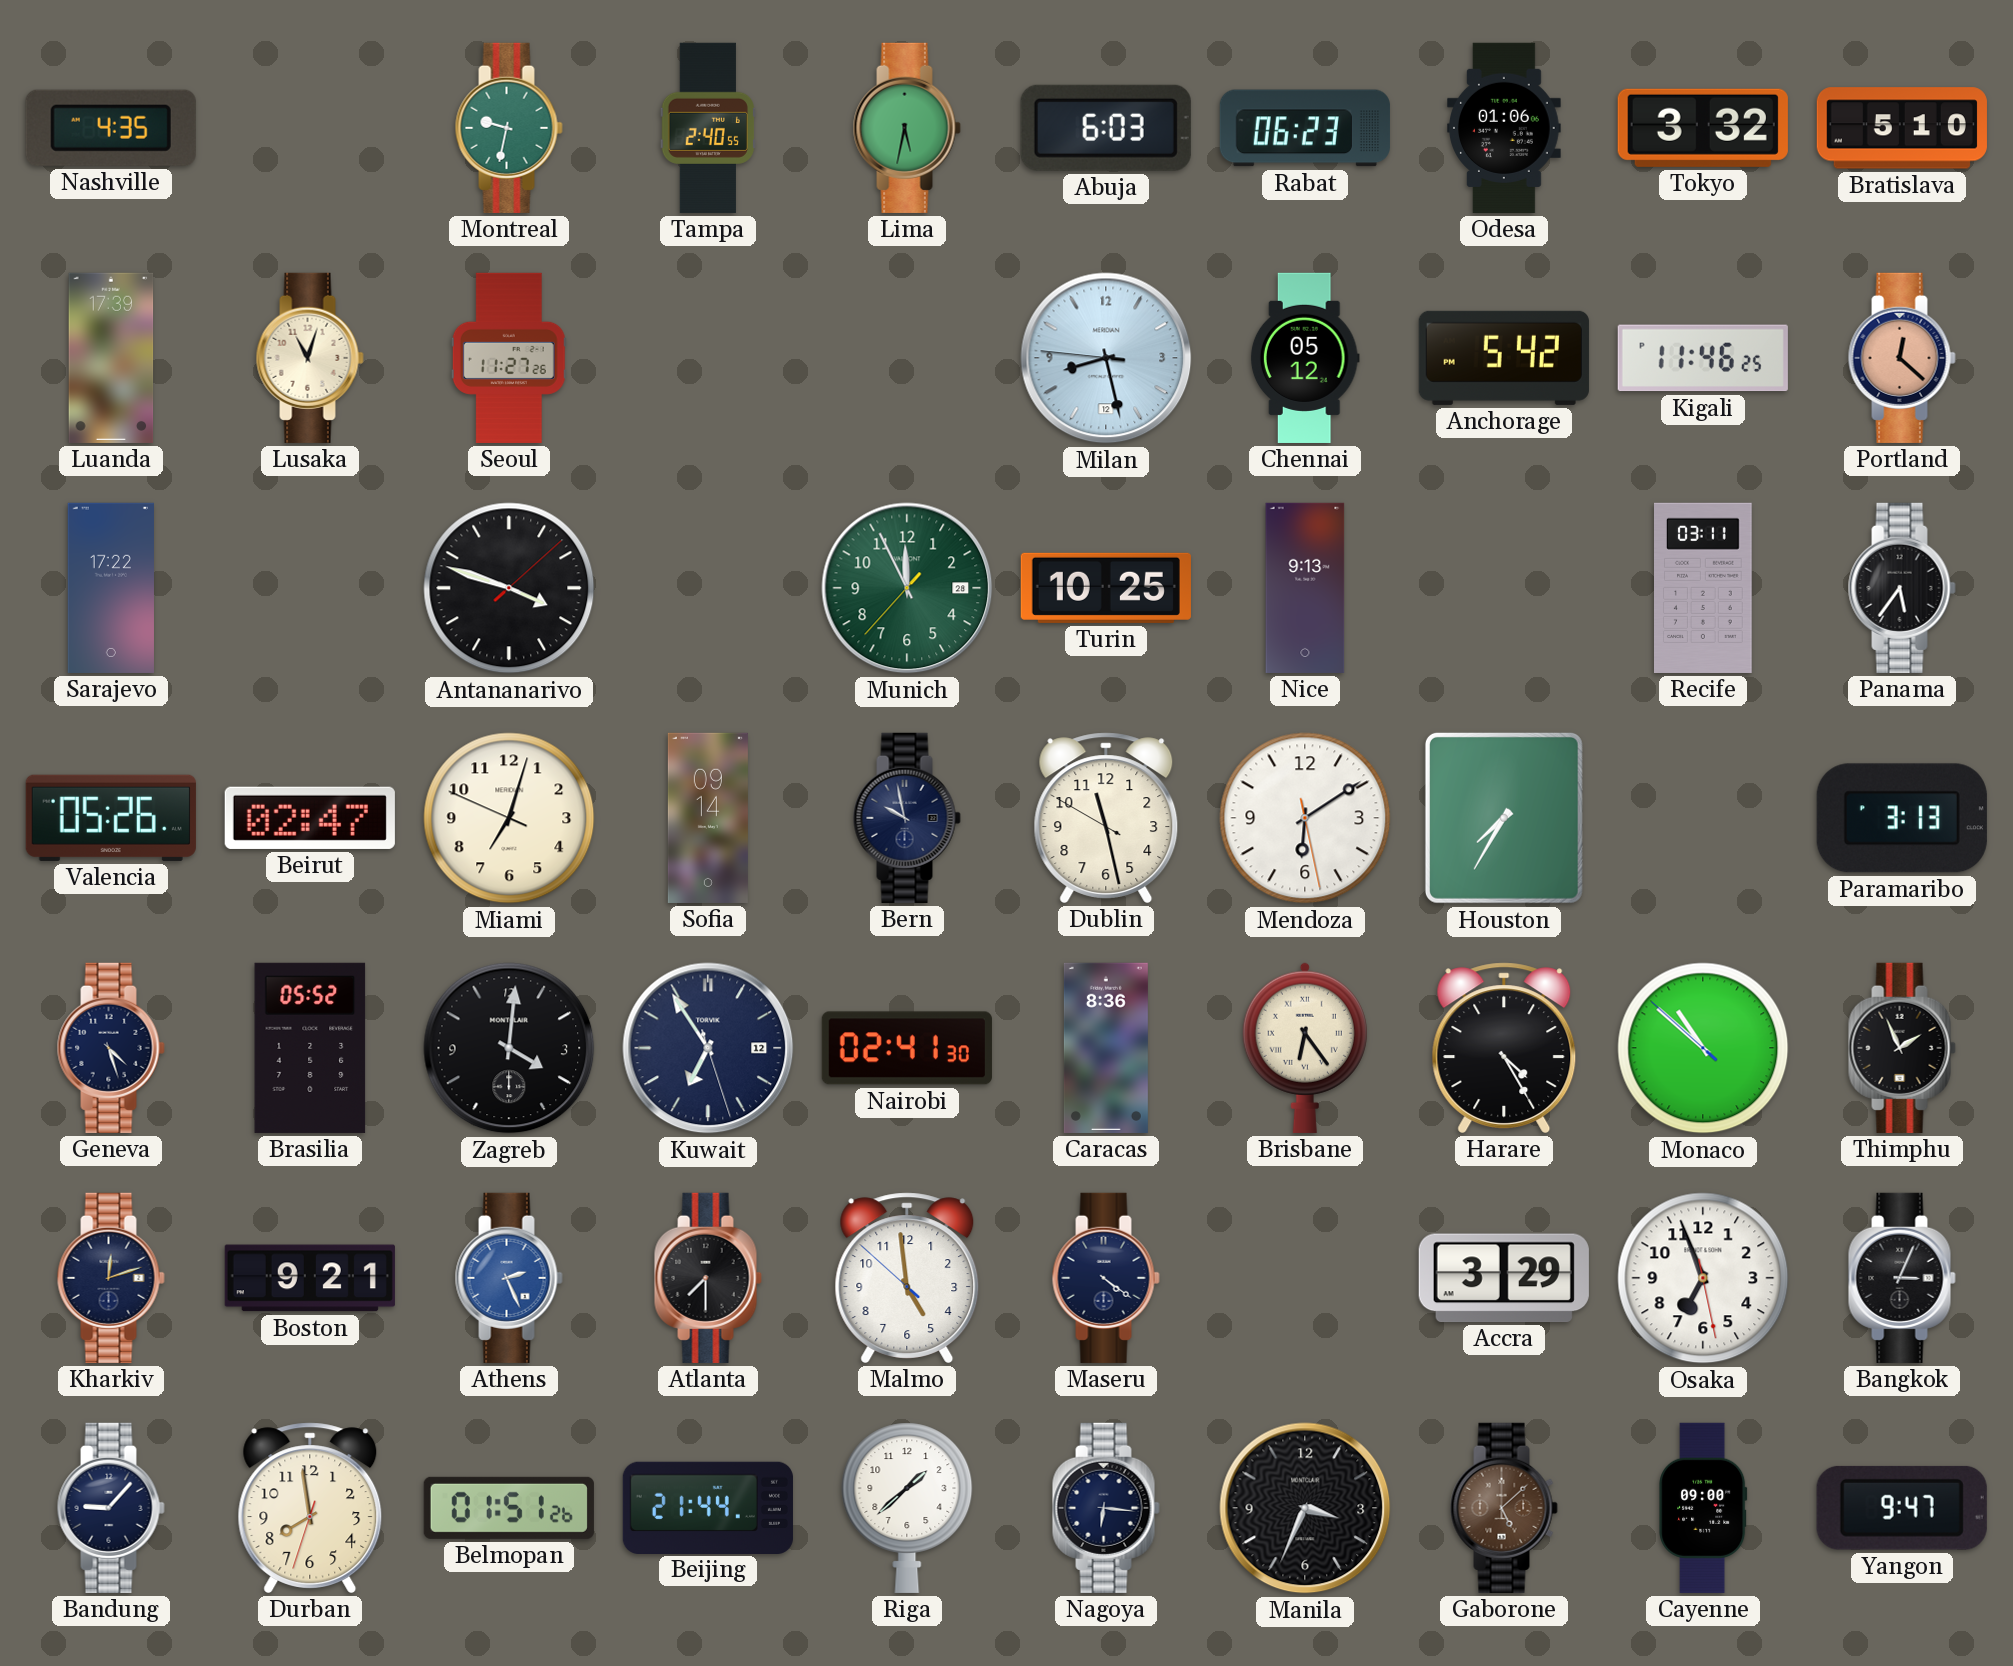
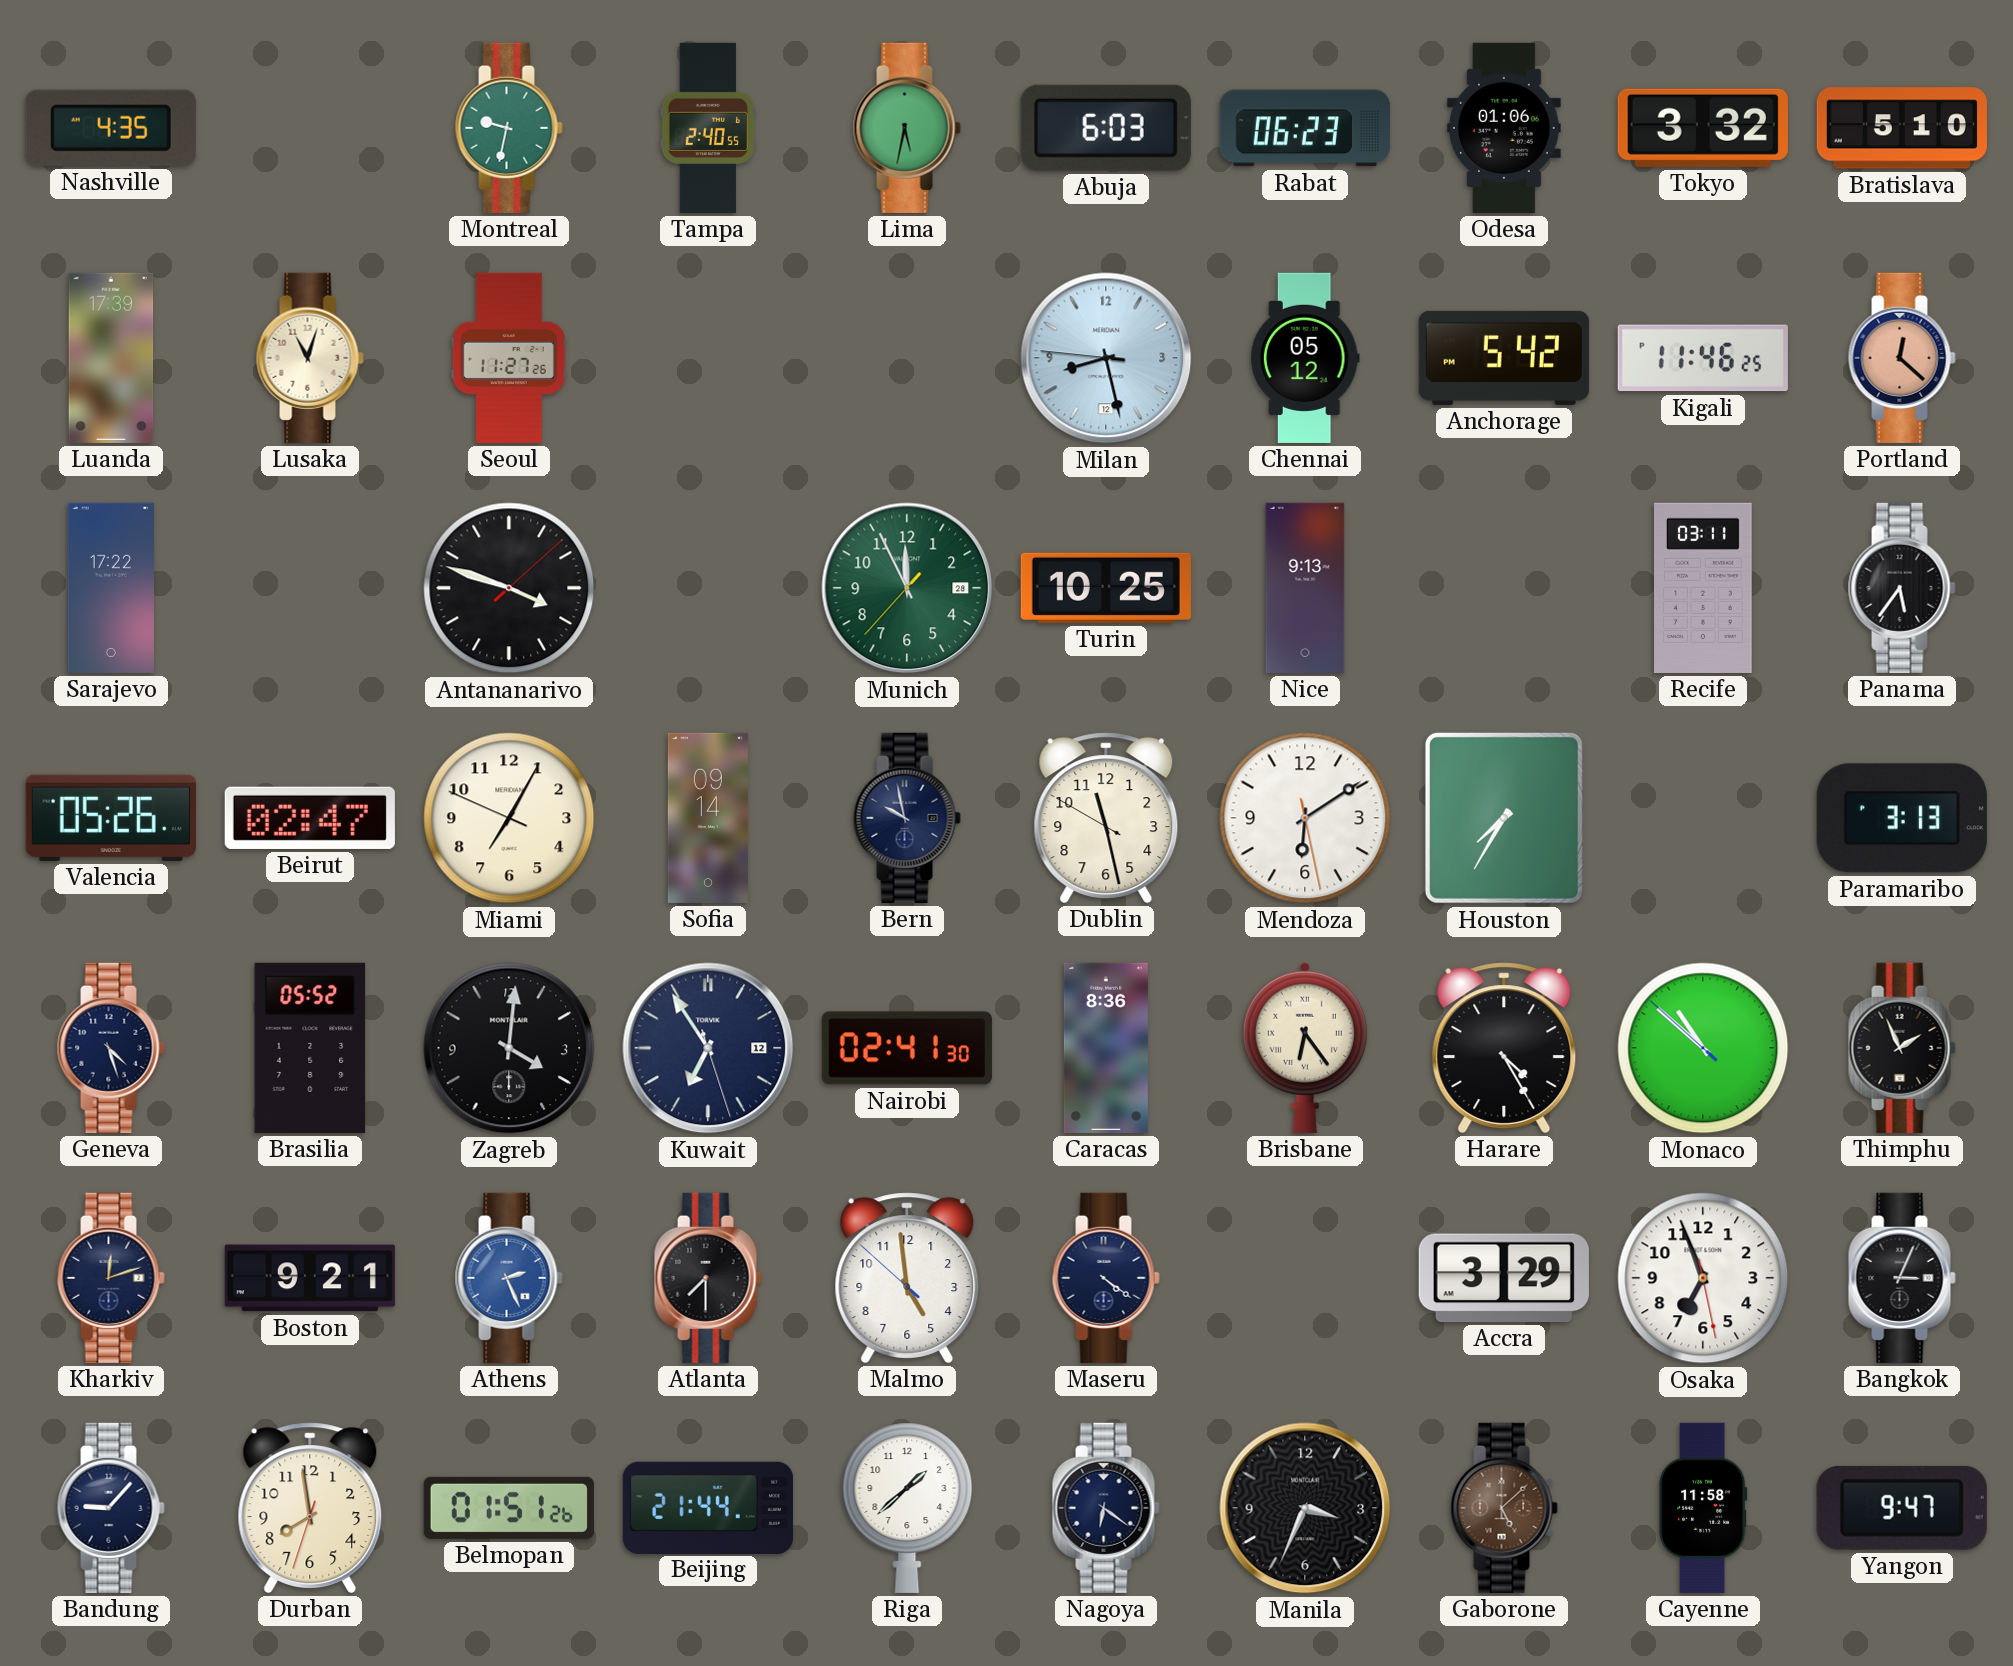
Miami: 7:02 -> 7:04
Nagoya: 6:16 -> 6:21
Cayenne: 09:00 -> 11:58
